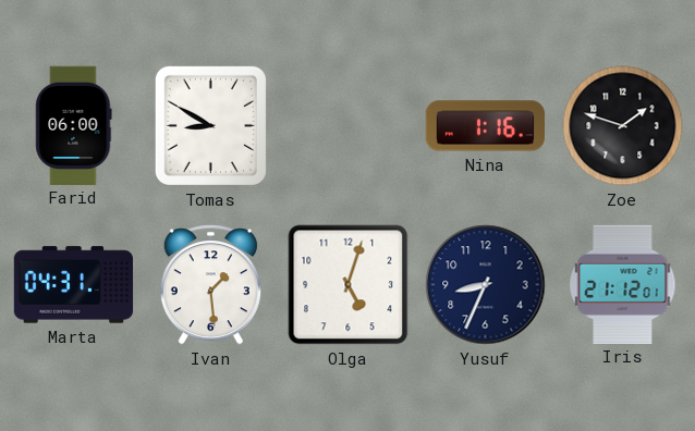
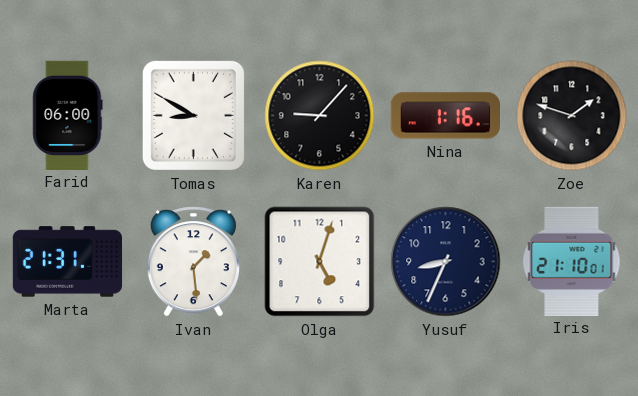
Karen: none -> 9:07
Marta: 04:31 -> 21:31
Iris: 21:12 -> 21:10
